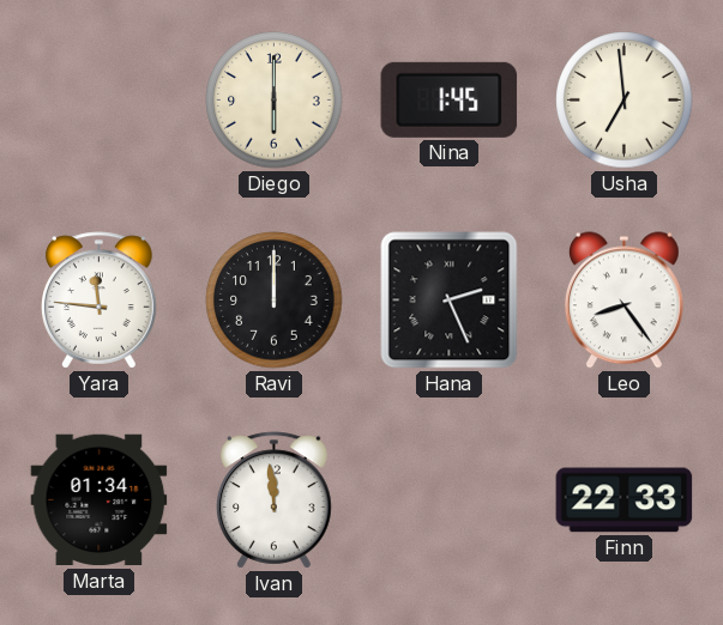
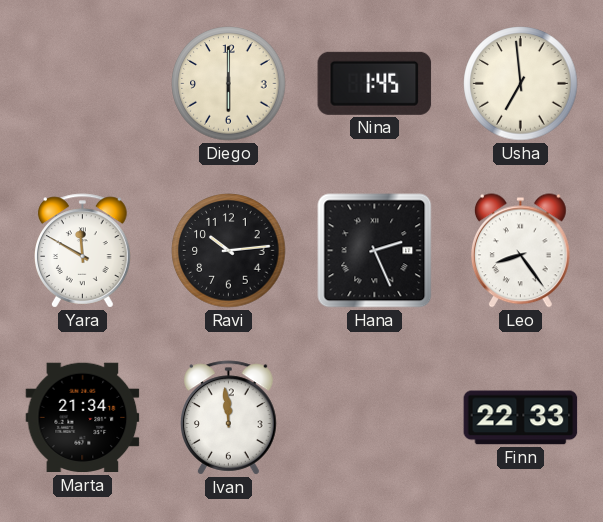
Yara: 11:46 -> 11:50
Ravi: 12:00 -> 10:14
Marta: 01:34 -> 21:34
